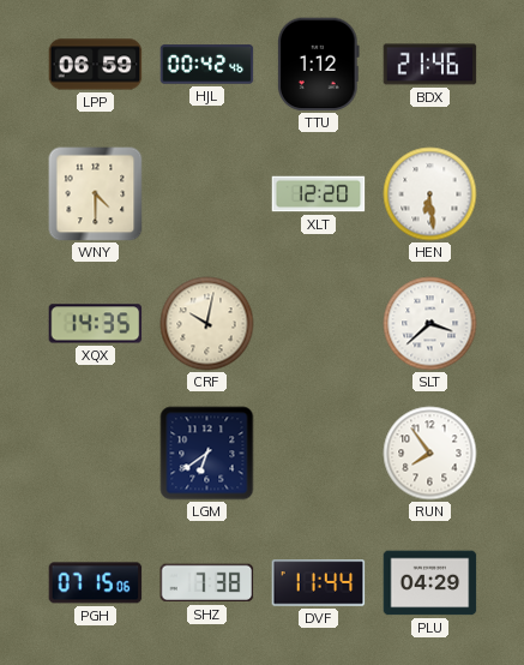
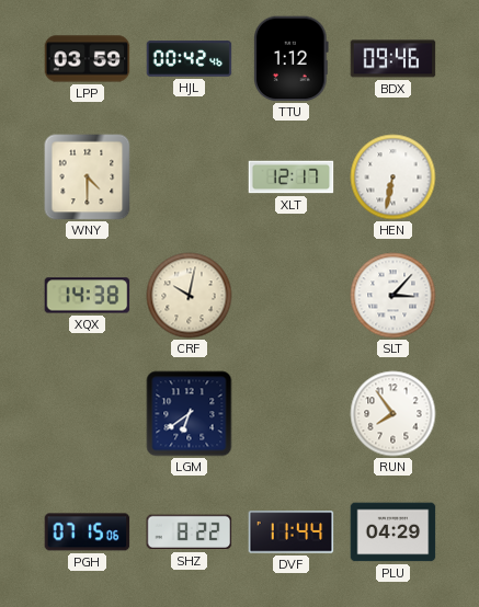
LPP: 06:59 -> 03:59
BDX: 21:46 -> 09:46
XLT: 12:20 -> 12:17
HEN: 6:29 -> 6:32
XQX: 14:35 -> 14:38
SLT: 3:38 -> 3:07
SHZ: 7:38 -> 8:22
